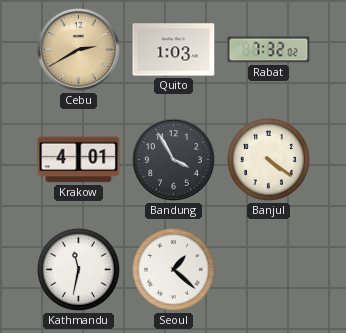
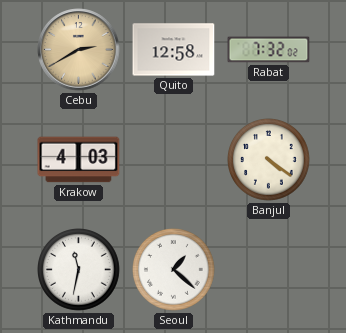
Quito: 1:03 -> 12:58
Krakow: 4:01 -> 4:03
Bandung: 3:55 -> none
